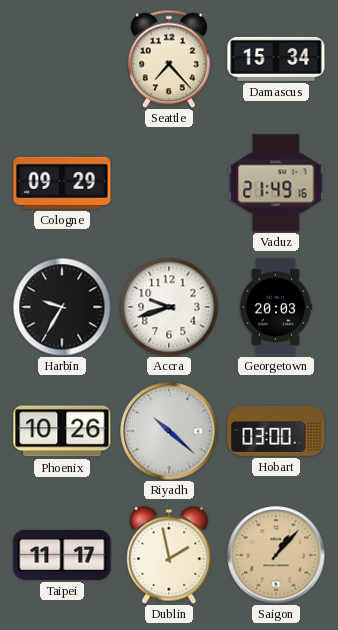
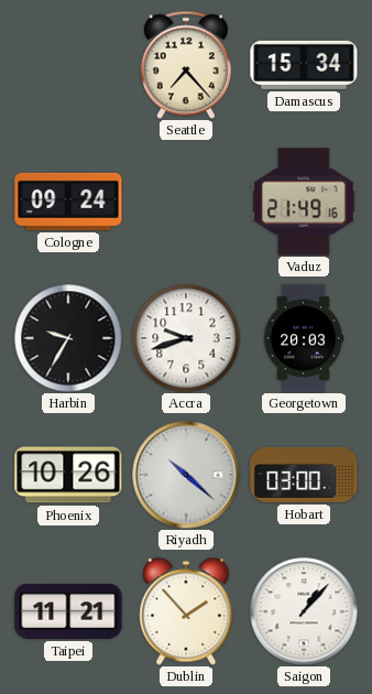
Cologne: 09:29 -> 09:24
Taipei: 11:17 -> 11:21
Dublin: 1:58 -> 1:53
Saigon dial: champagne -> white
